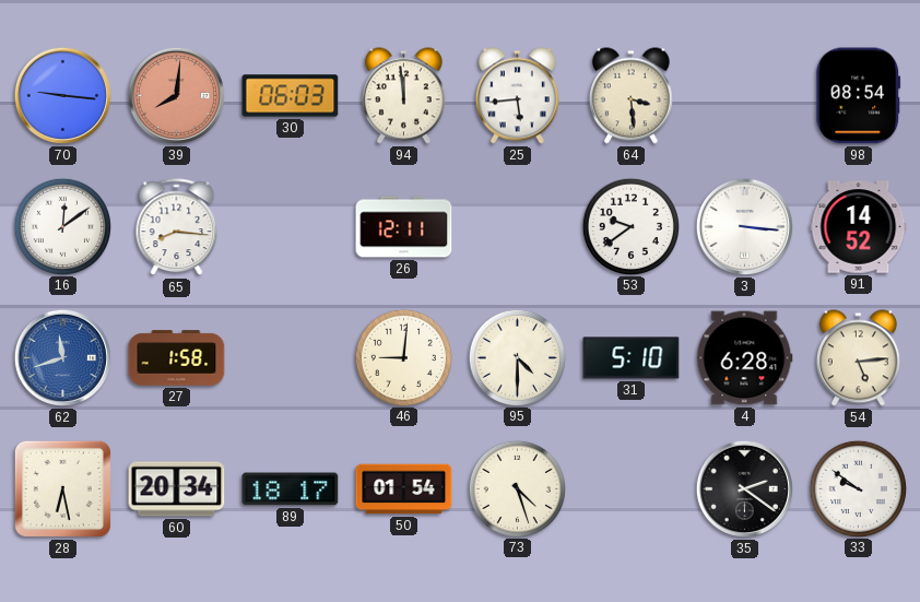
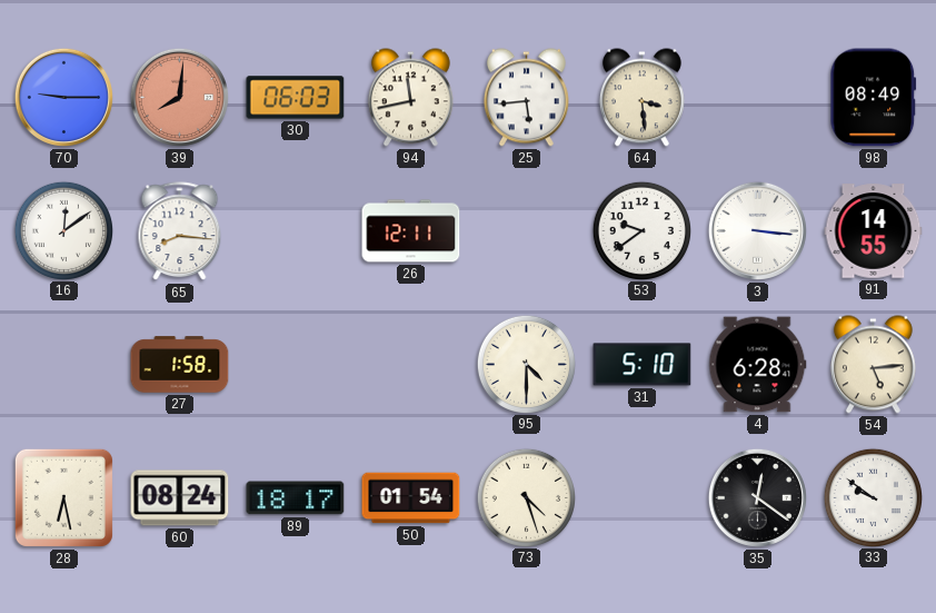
70: 9:16 -> 9:15
94: 11:59 -> 11:43
98: 08:54 -> 08:49
91: 14:52 -> 14:55
62: 11:42 -> none
46: 9:01 -> none
60: 20:34 -> 08:24
35: 2:21 -> 12:21
